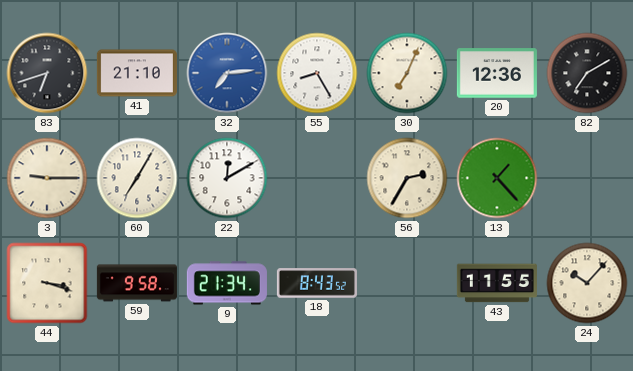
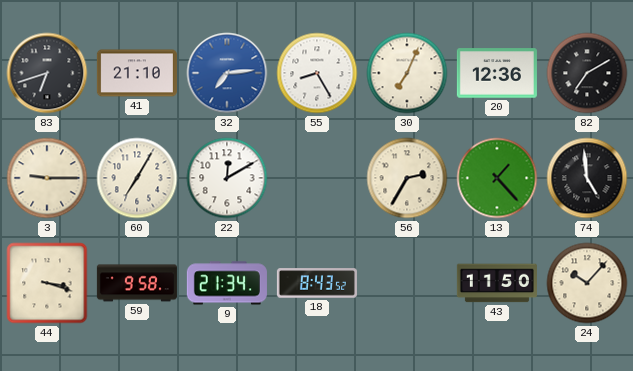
74: none -> 4:59
43: 11:55 -> 11:50
